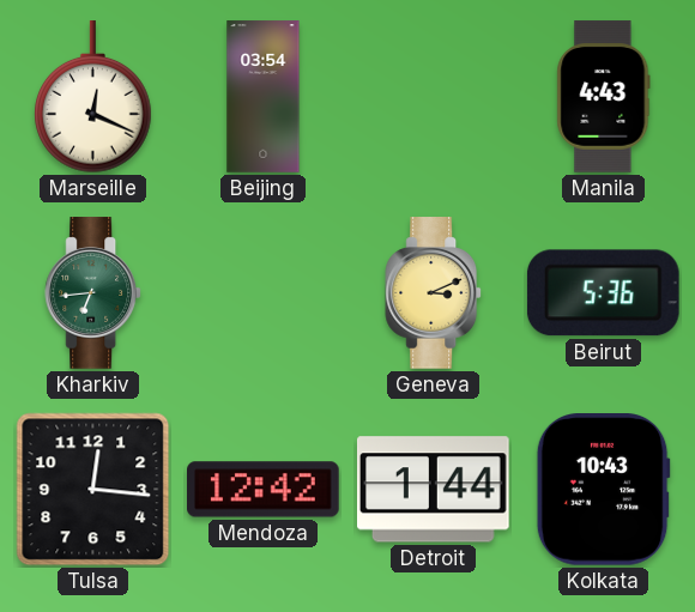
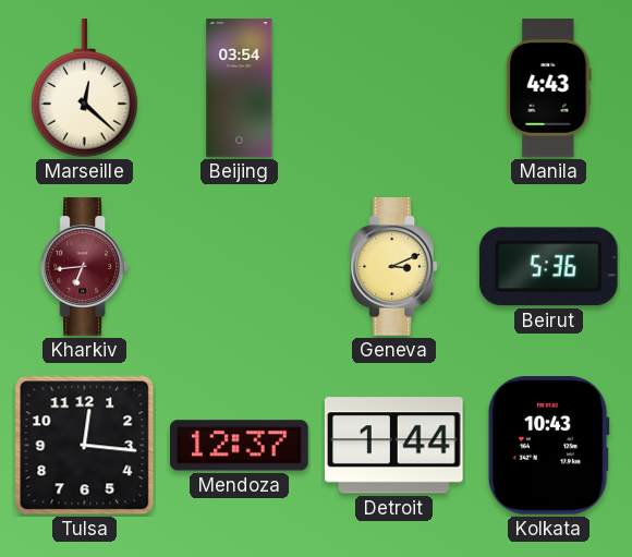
Marseille: 12:19 -> 12:22
Kharkiv dial: green -> burgundy
Mendoza: 12:42 -> 12:37
